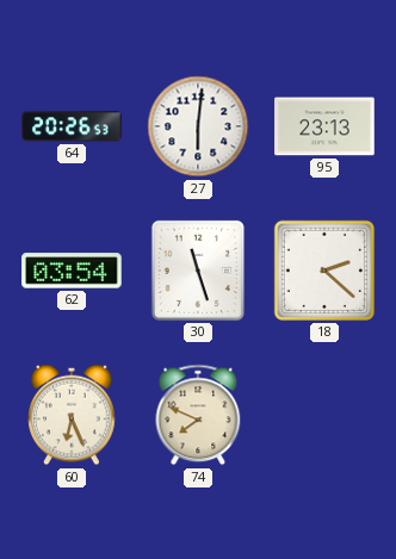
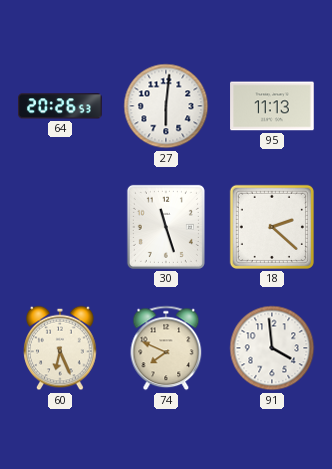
95: 23:13 -> 11:13
62: 03:54 -> none
91: none -> 3:59
